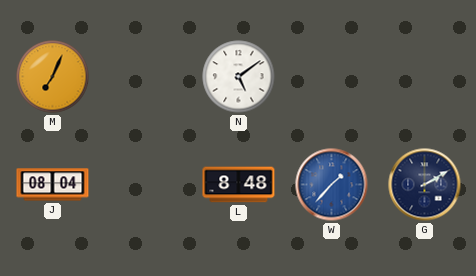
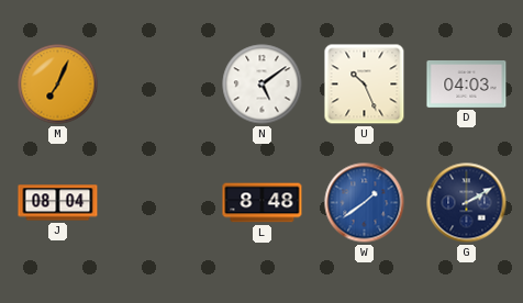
U: none -> 10:26
D: none -> 04:03
W: 1:37 -> 1:39
